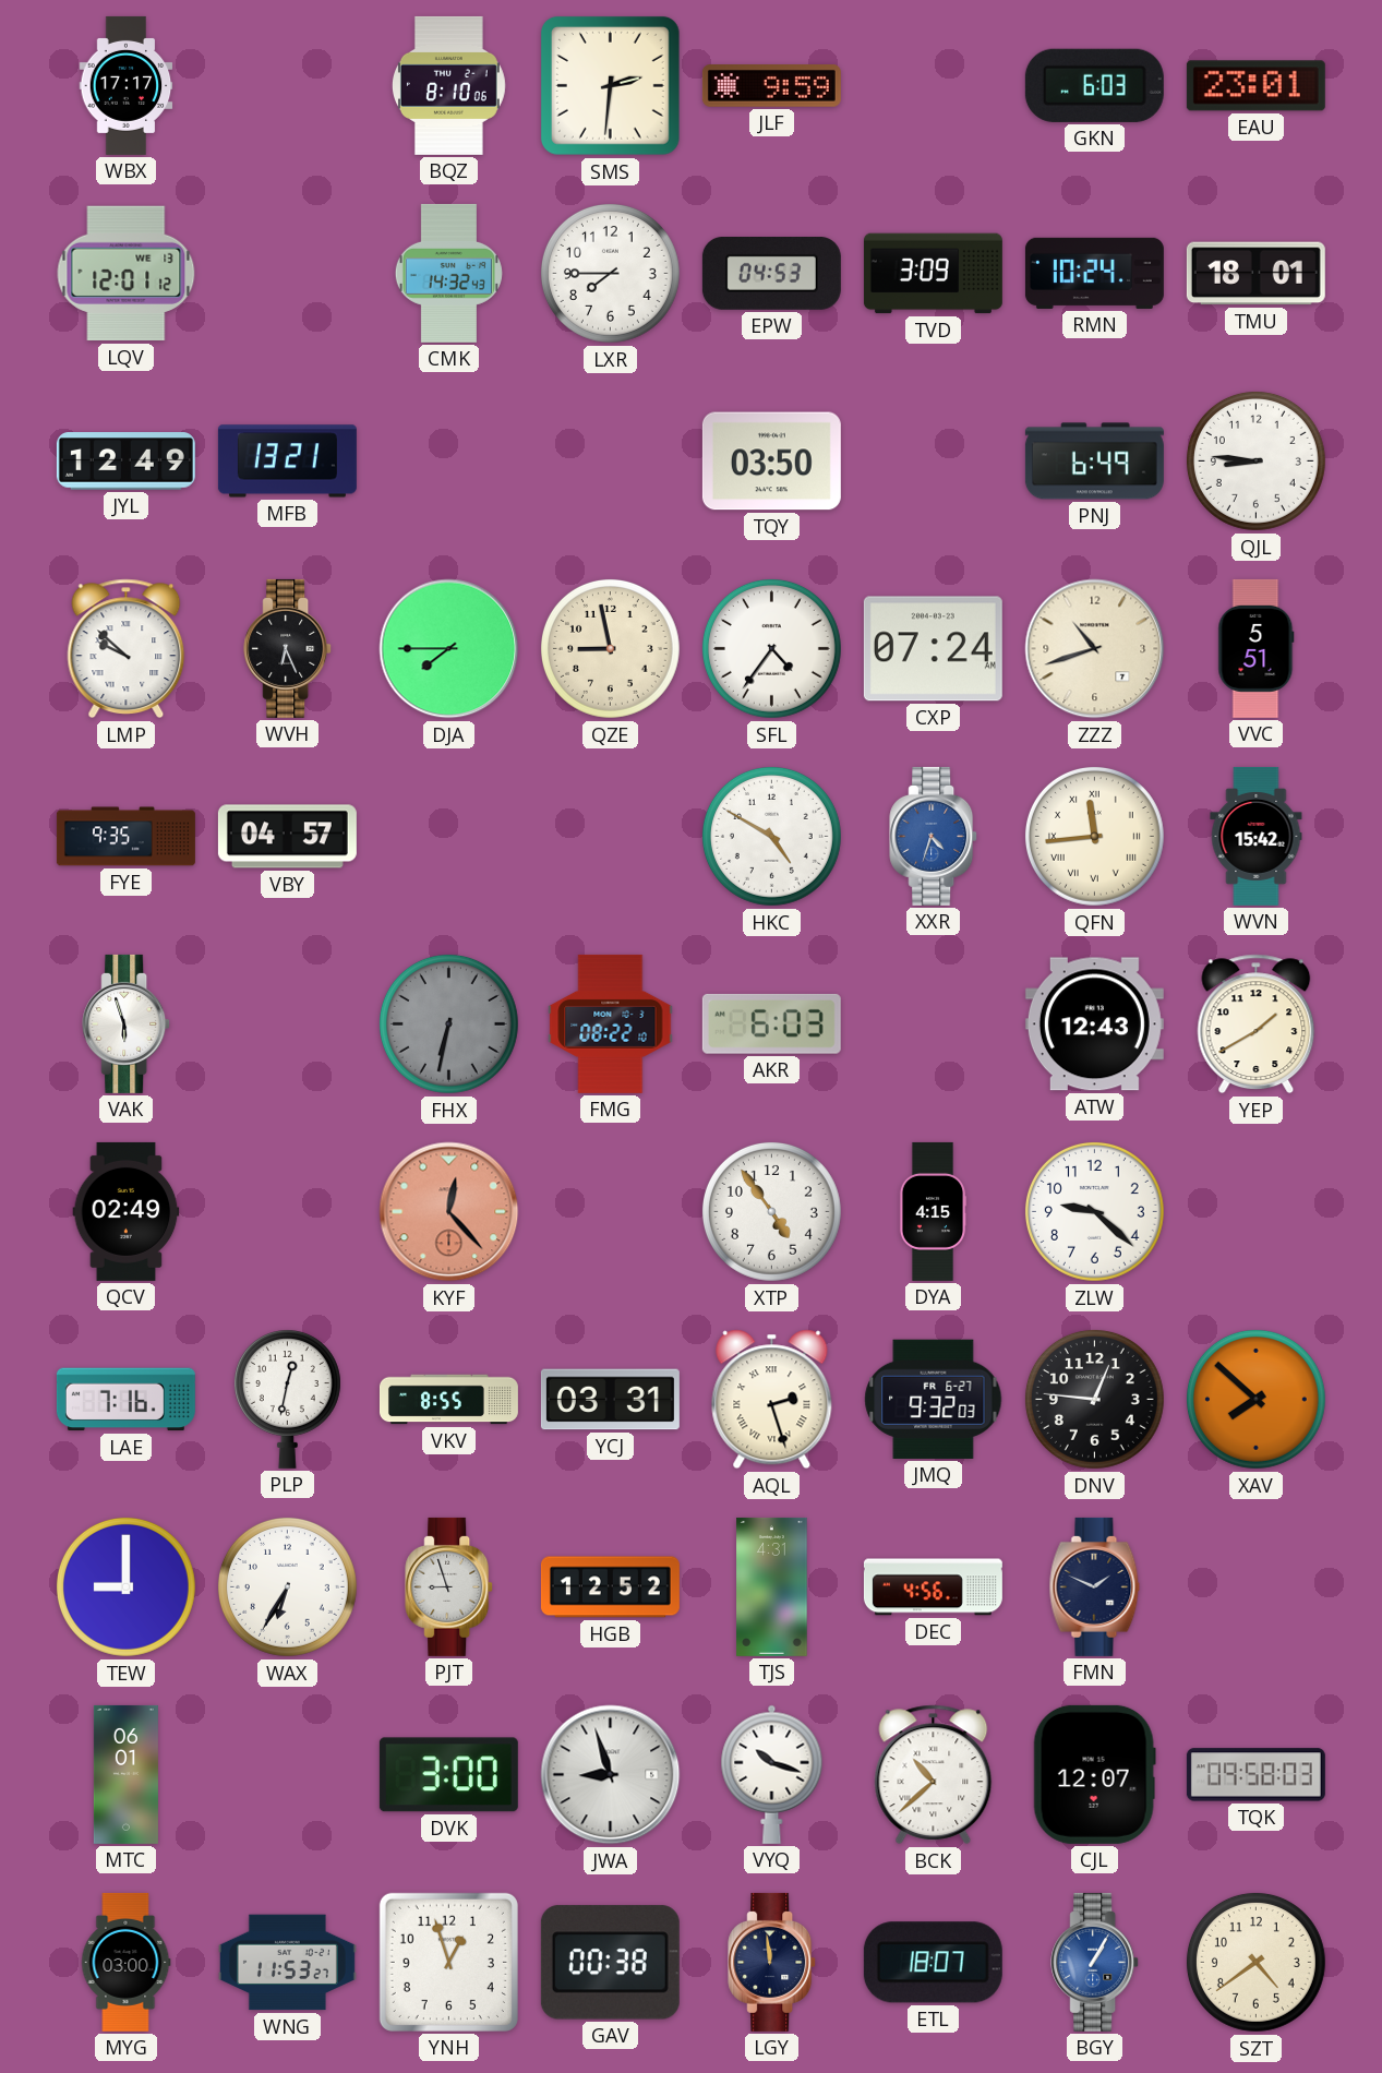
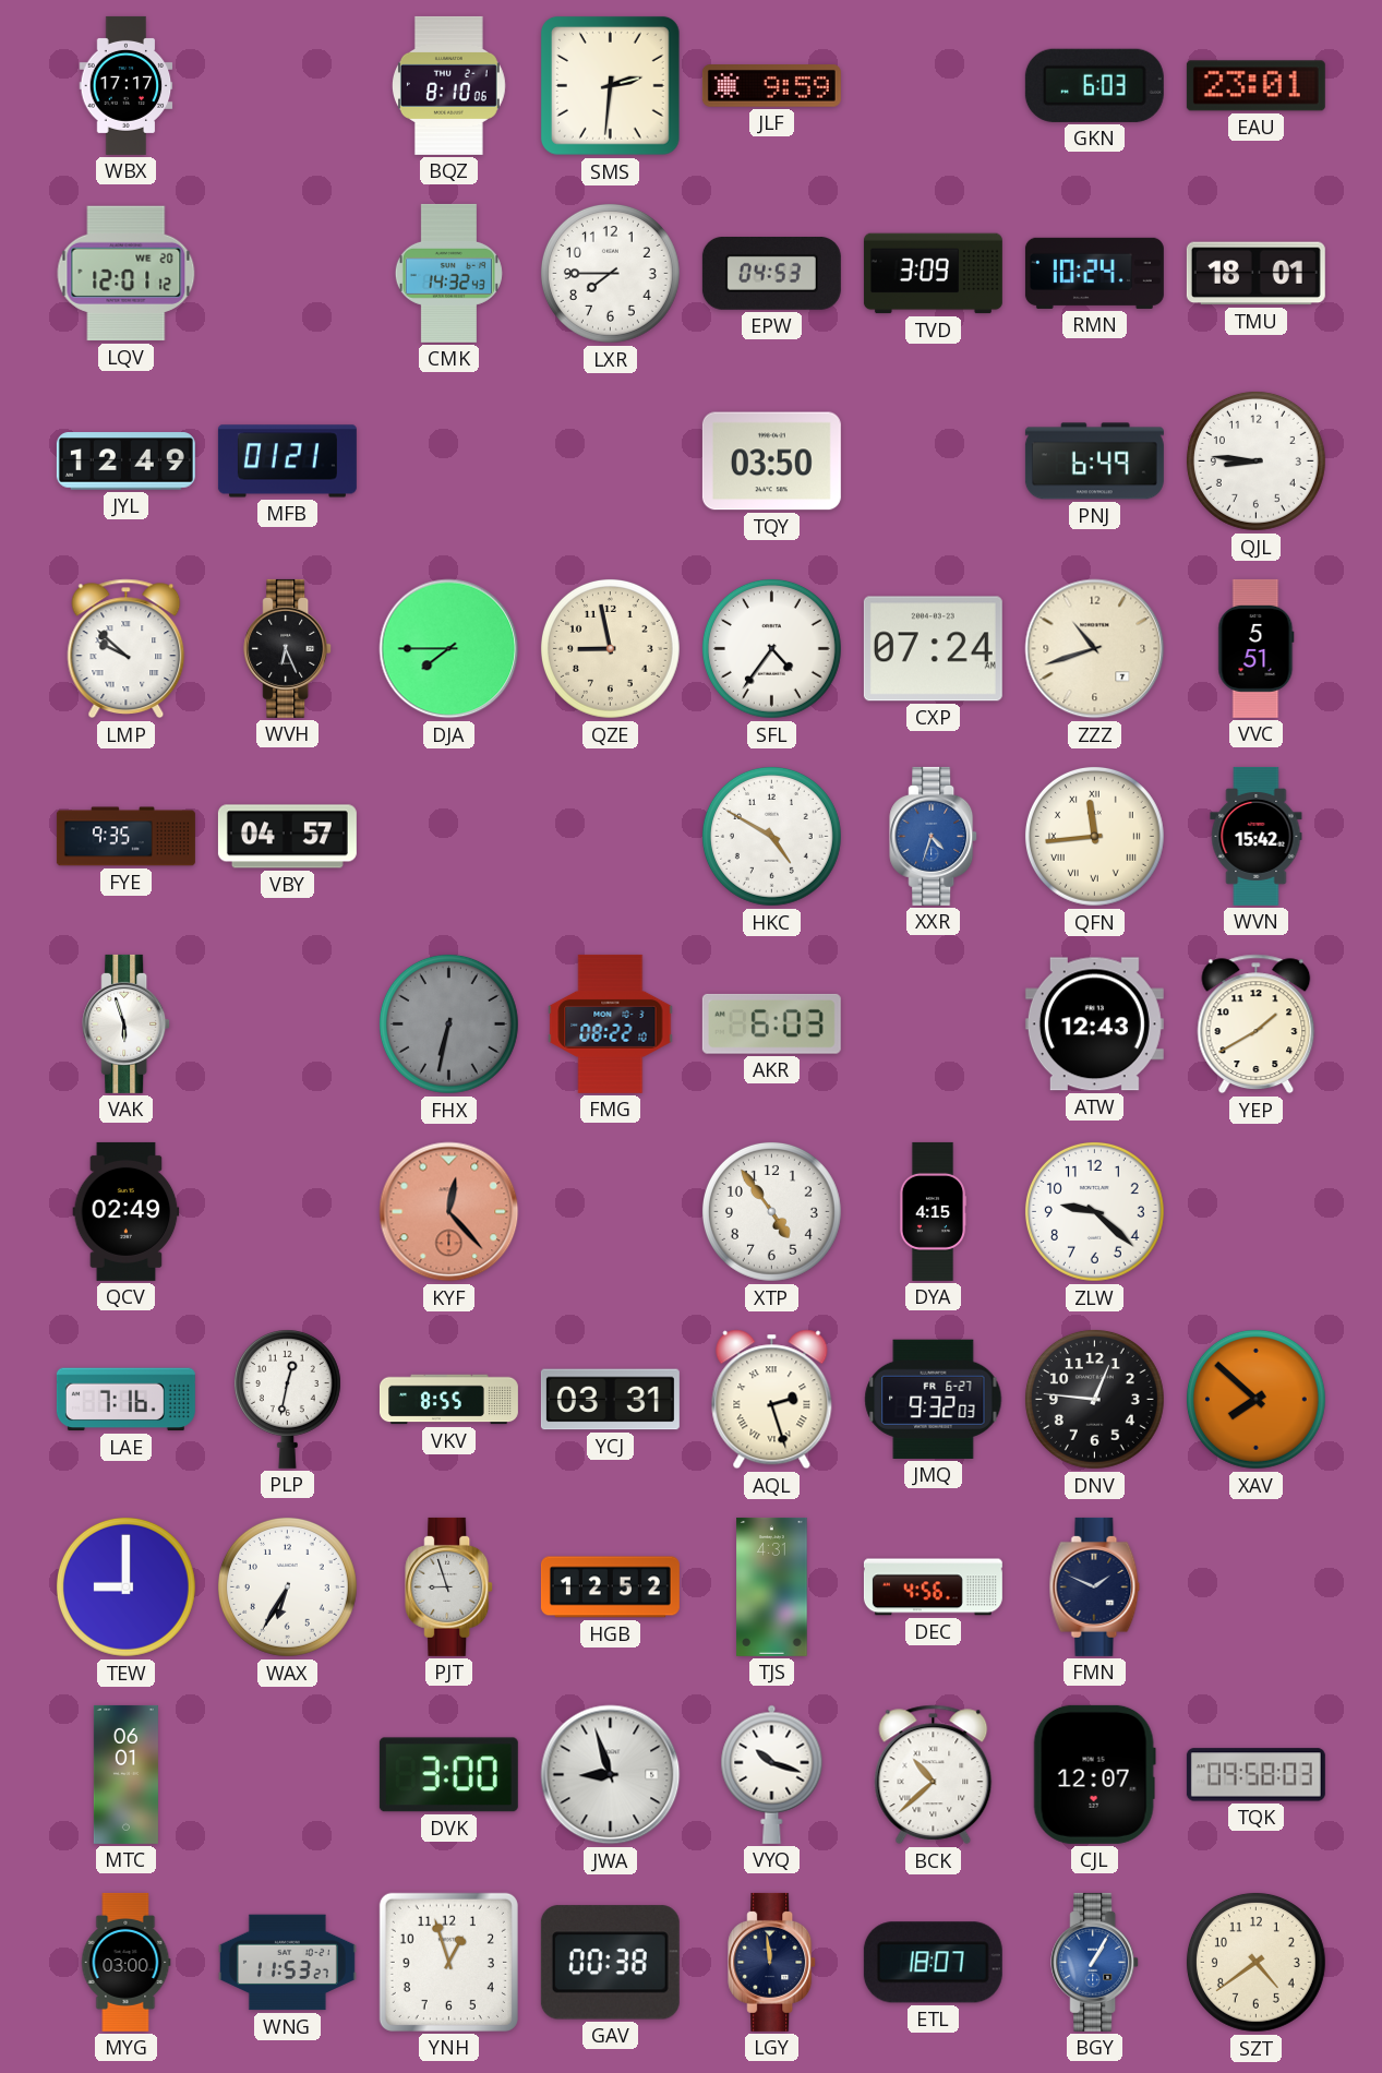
LQV date: WE 13 -> WE 20
MFB: 13:21 -> 01:21
